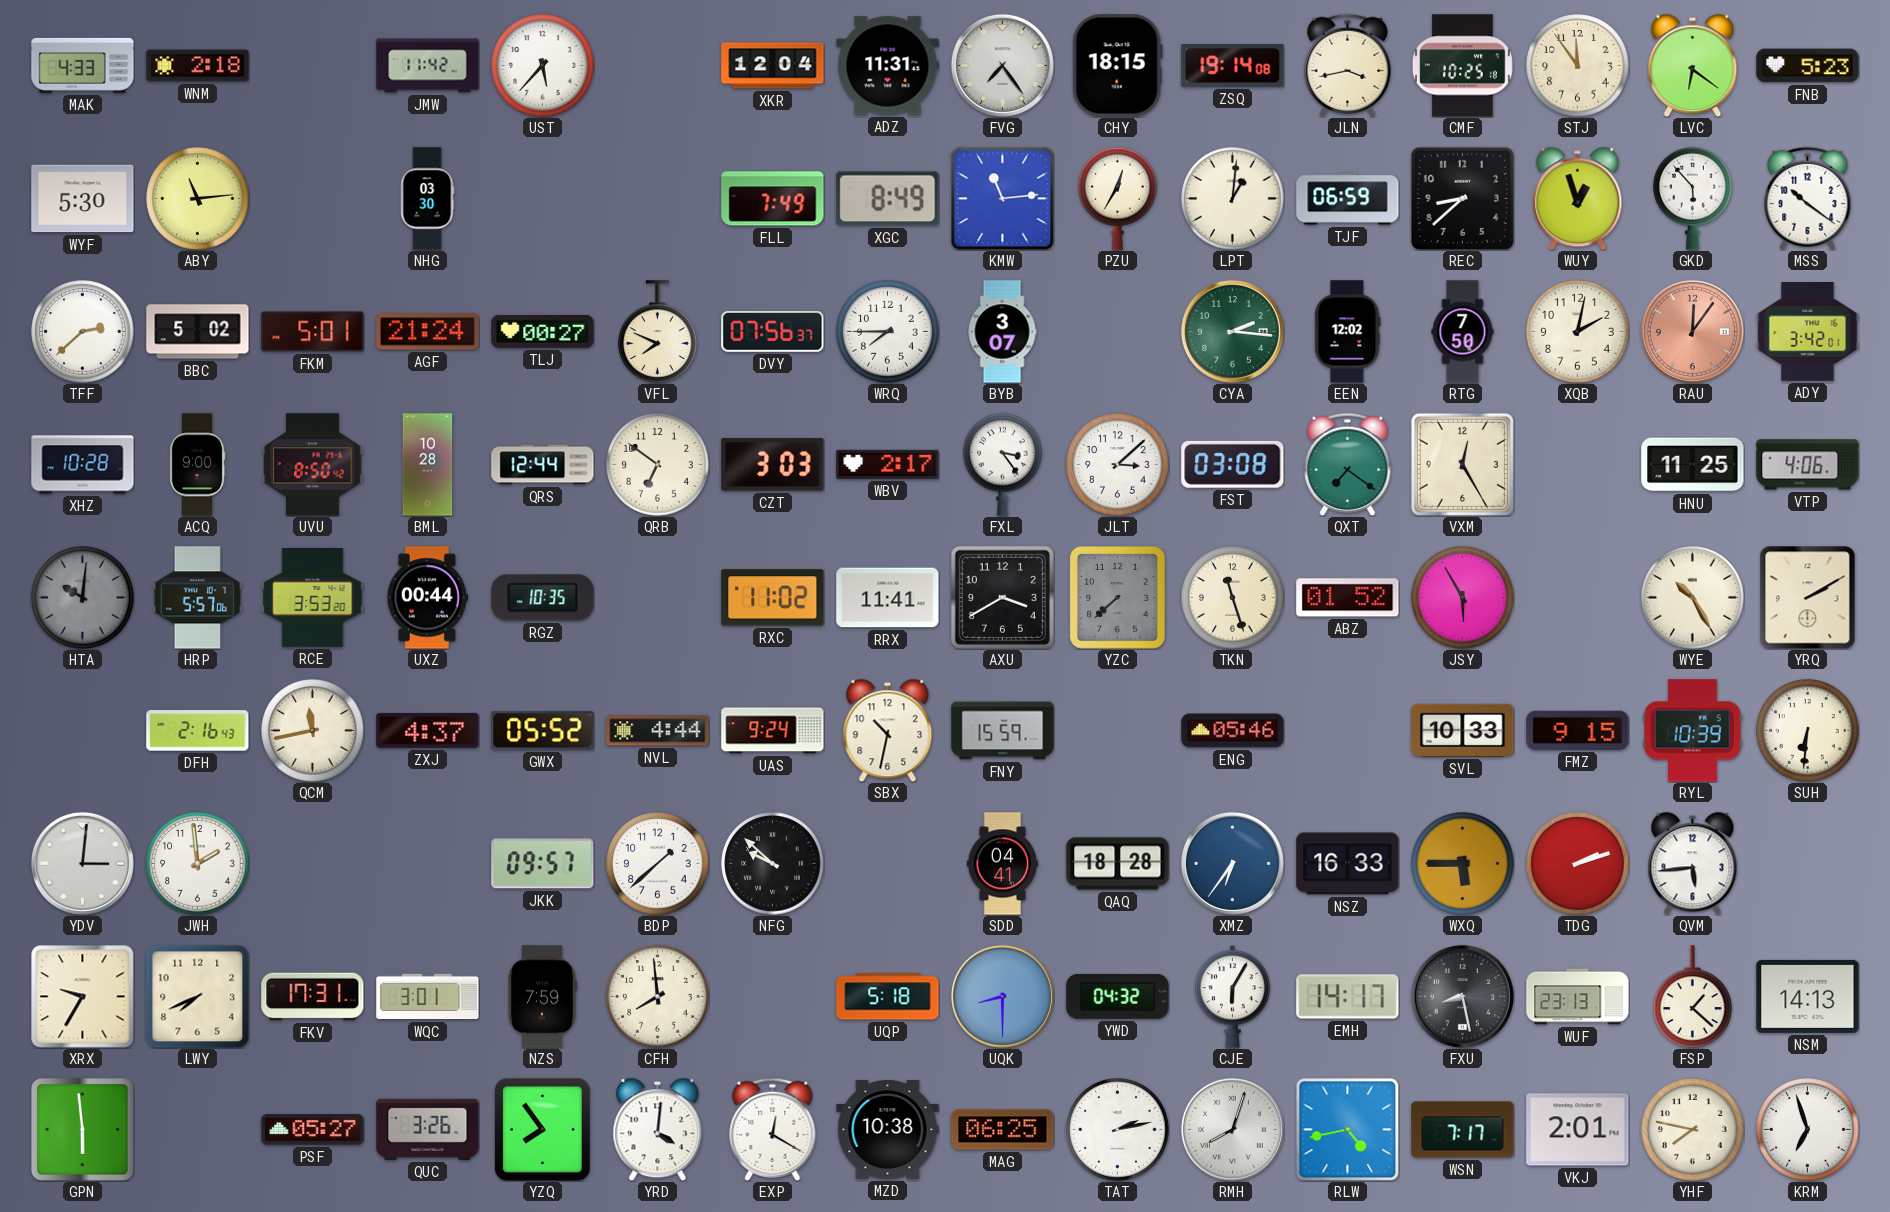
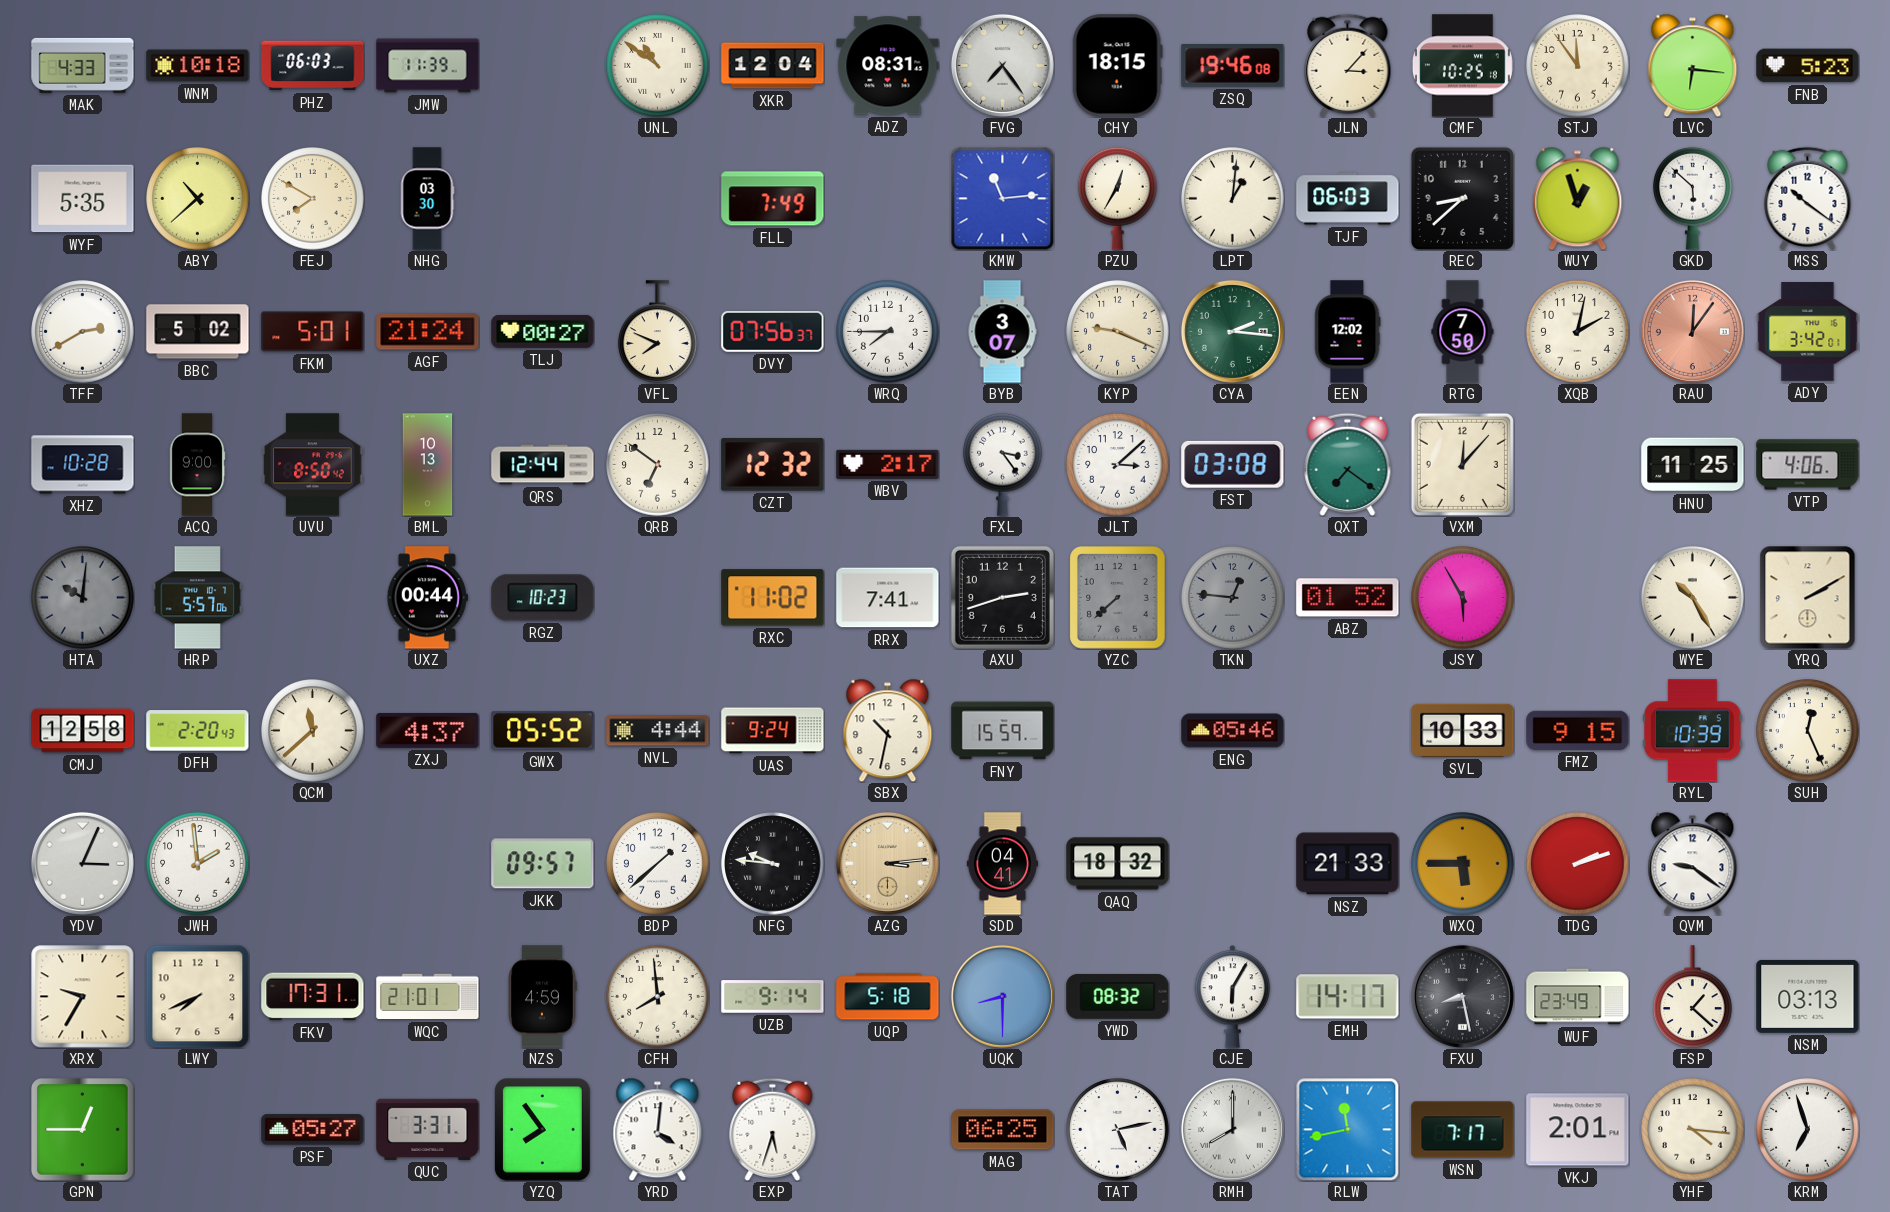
WNM: 2:18 -> 10:18
PHZ: none -> 06:03
JMW: 11:42 -> 11:39
UST: 5:37 -> none
UNL: none -> 10:51
ADZ: 11:31 -> 08:31
ZSQ: 19:14 -> 19:46
JLN: 3:43 -> 3:07
LVC: 6:21 -> 6:16
WYF: 5:30 -> 5:35
ABY: 11:14 -> 10:38
FEJ: none -> 7:50
XGC: 8:49 -> none
TJF: 06:59 -> 06:03
GKD: 5:53 -> 5:52
TFF: 2:38 -> 2:40
KYP: none -> 9:19
BML: 10:28 -> 10:13
CZT: 3:03 -> 12:32
VXM: 12:25 -> 12:07
RCE: 3:53 -> none
RGZ: 10:35 -> 10:23
RRX: 11:41 -> 7:41
AXU: 3:40 -> 2:42
TKN: 11:27 -> 12:46
TKN dial: cream -> grey
CMJ: none -> 12:58
DFH: 2:16 -> 2:20
QCM: 11:43 -> 11:38
SUH: 6:31 -> 12:26
YDV: 3:01 -> 3:04
NFG: 9:52 -> 9:46
AZG: none -> 3:14
QAQ: 18:28 -> 18:32
XMZ: 6:36 -> none
NSZ: 16:33 -> 21:33
QVM: 5:44 -> 9:21
WQC: 3:01 -> 21:01
NZS: 7:59 -> 4:59
UZB: none -> 9:14
YWD: 04:32 -> 08:32
WUF: 23:13 -> 23:49
NSM: 14:13 -> 03:13
GPN: 5:59 -> 12:45
QUC: 3:26 -> 3:31
EXP: 12:20 -> 5:33
MZD: 10:38 -> none
TAT: 2:13 -> 5:13
RMH: 8:03 -> 8:00
RLW: 4:43 -> 11:43
YHF: 7:47 -> 4:16
